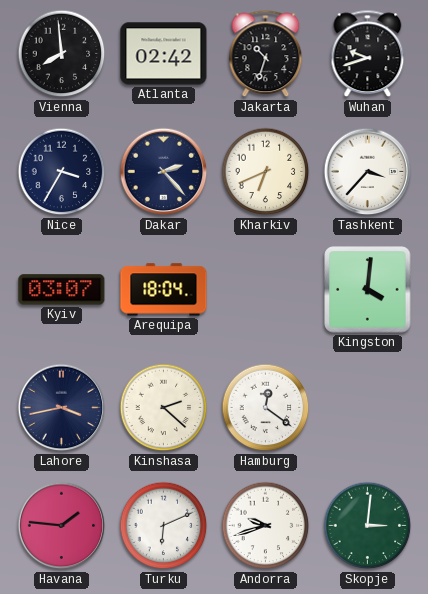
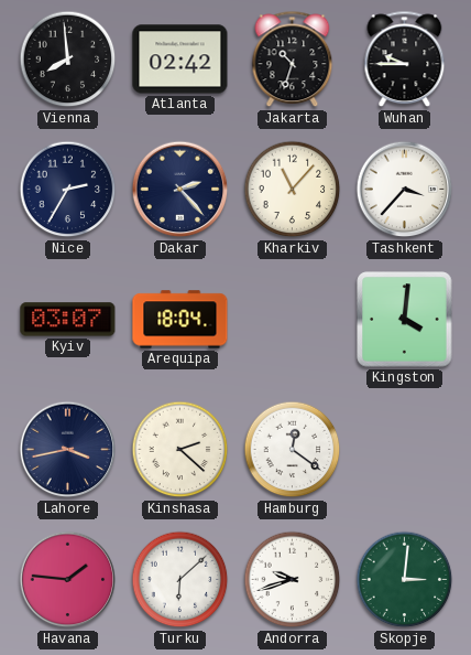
Wuhan: 9:42 -> 9:45
Nice: 3:35 -> 2:35
Kharkiv: 6:41 -> 11:07
Turku: 6:11 -> 6:08
